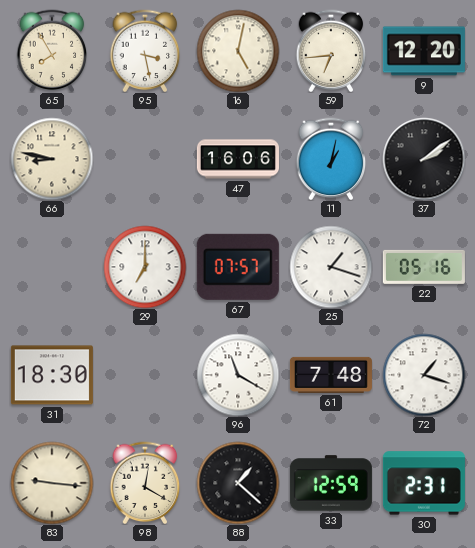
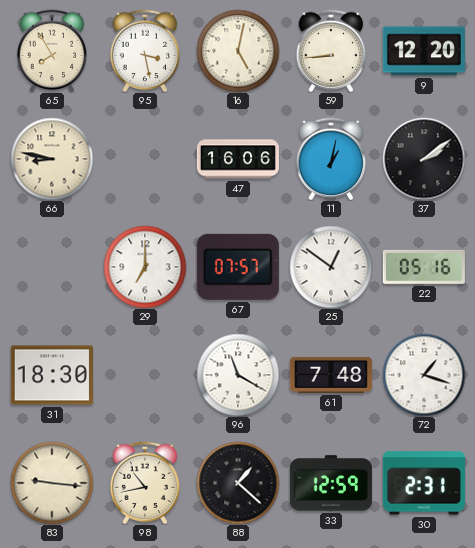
59: 6:44 -> 8:44
25: 1:18 -> 12:51
98: 12:20 -> 10:43
